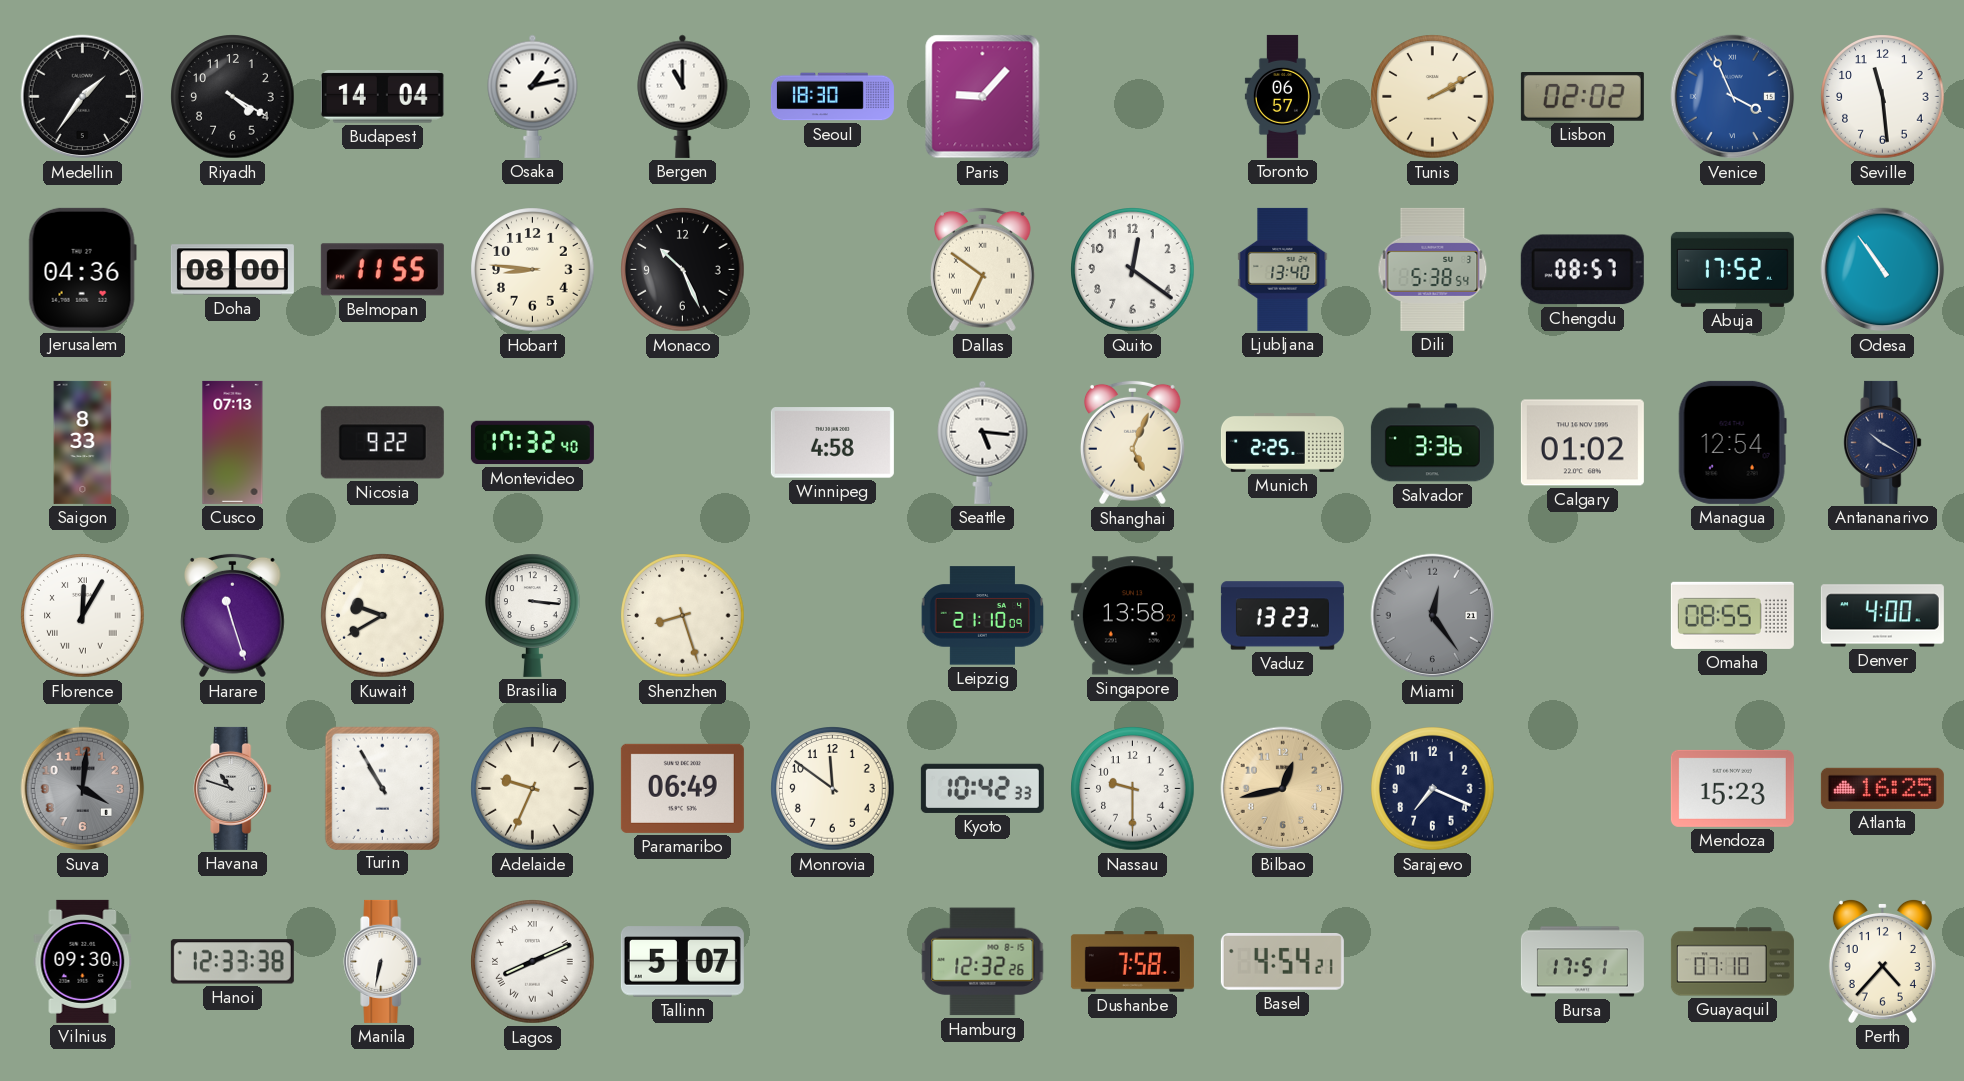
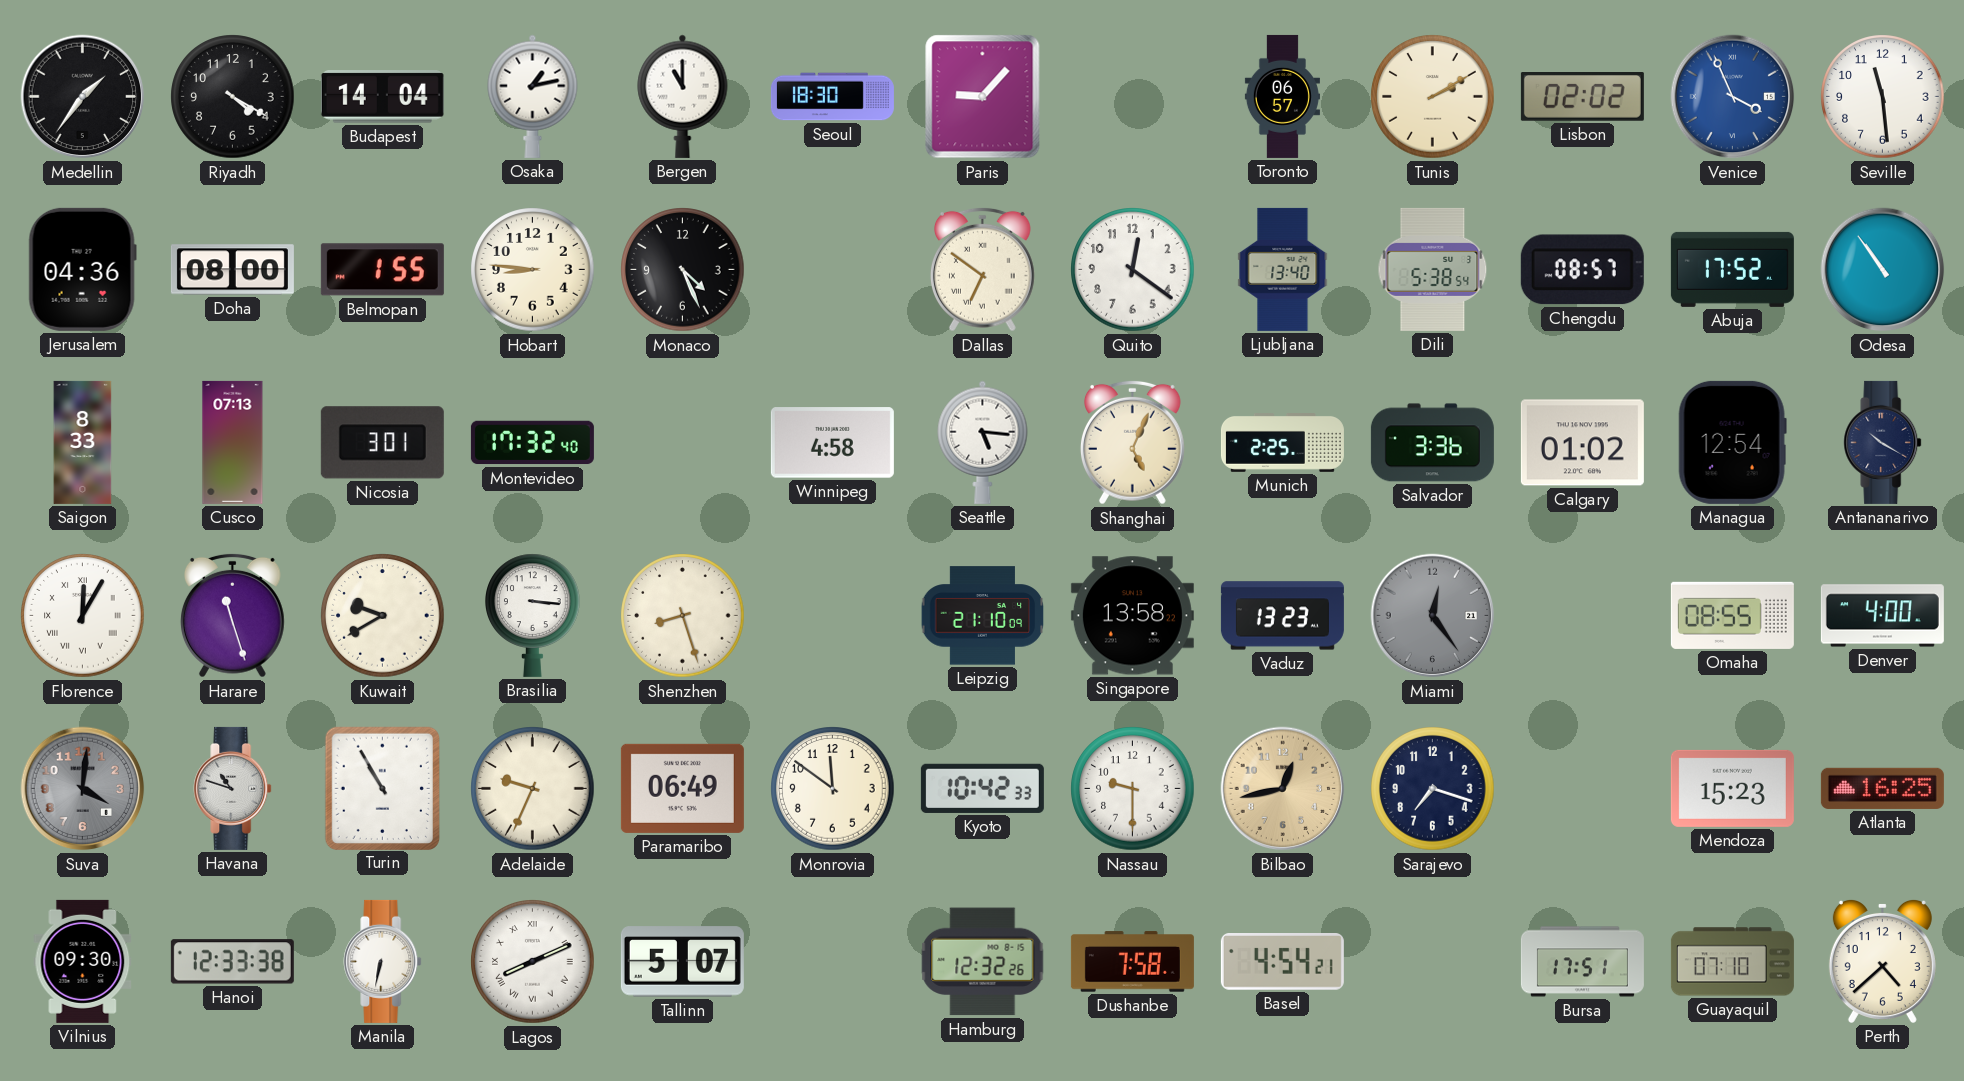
Belmopan: 11:55 -> 1:55
Monaco: 10:26 -> 4:26
Nicosia: 9:22 -> 3:01
Sarajevo: 7:19 -> 7:18
Perth: 4:37 -> 4:38
